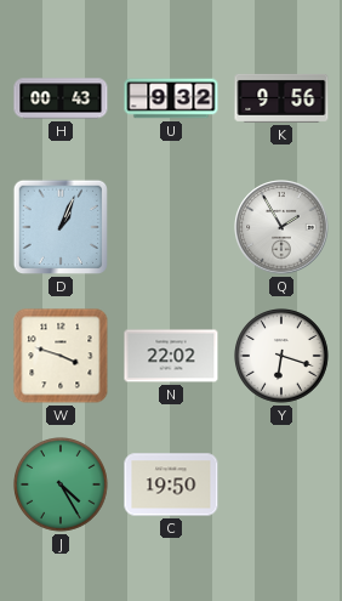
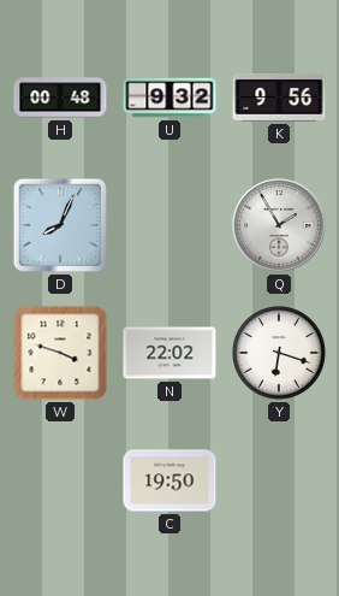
H: 00:43 -> 00:48
D: 1:04 -> 8:04
J: 4:25 -> none
